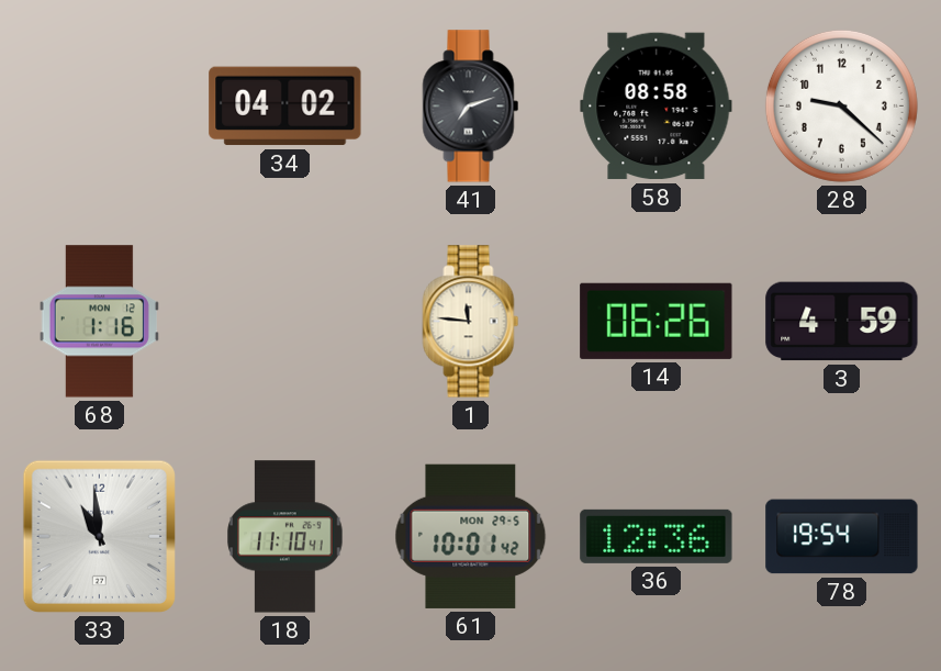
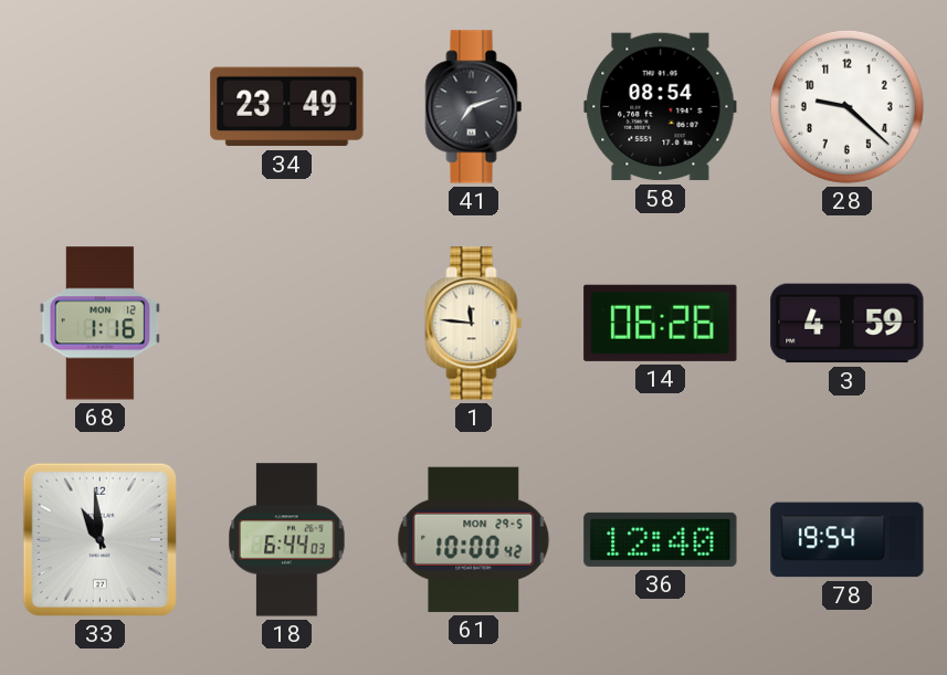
34: 04:02 -> 23:49
58: 08:58 -> 08:54
18: 11:10 -> 6:44
61: 10:01 -> 10:00
36: 12:36 -> 12:40
